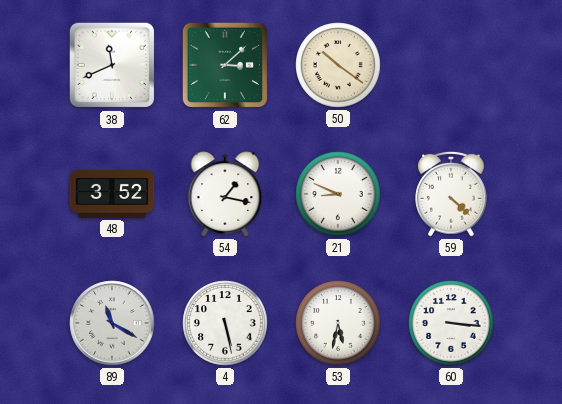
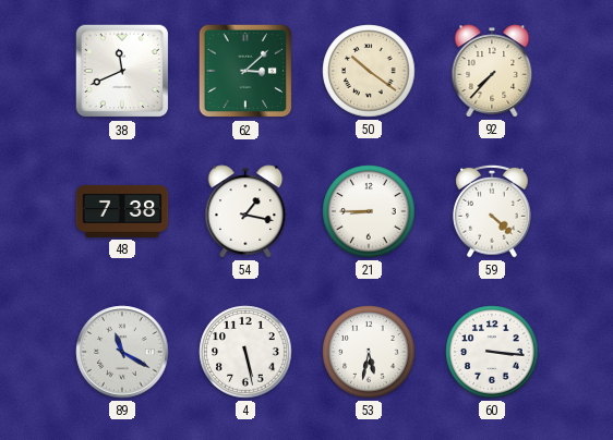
92: none -> 7:37
48: 3:52 -> 7:38
21: 8:49 -> 8:45
